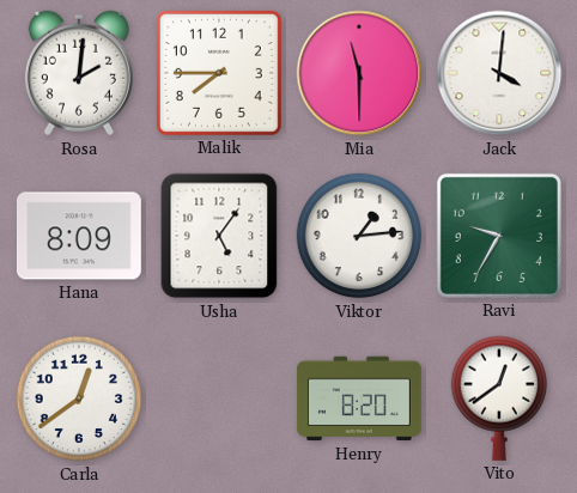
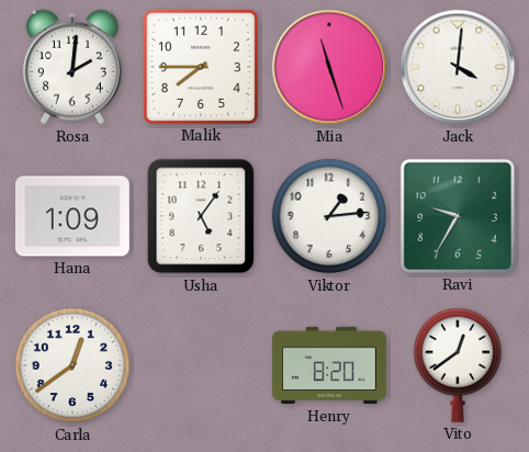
Mia: 11:30 -> 11:27
Hana: 8:09 -> 1:09
